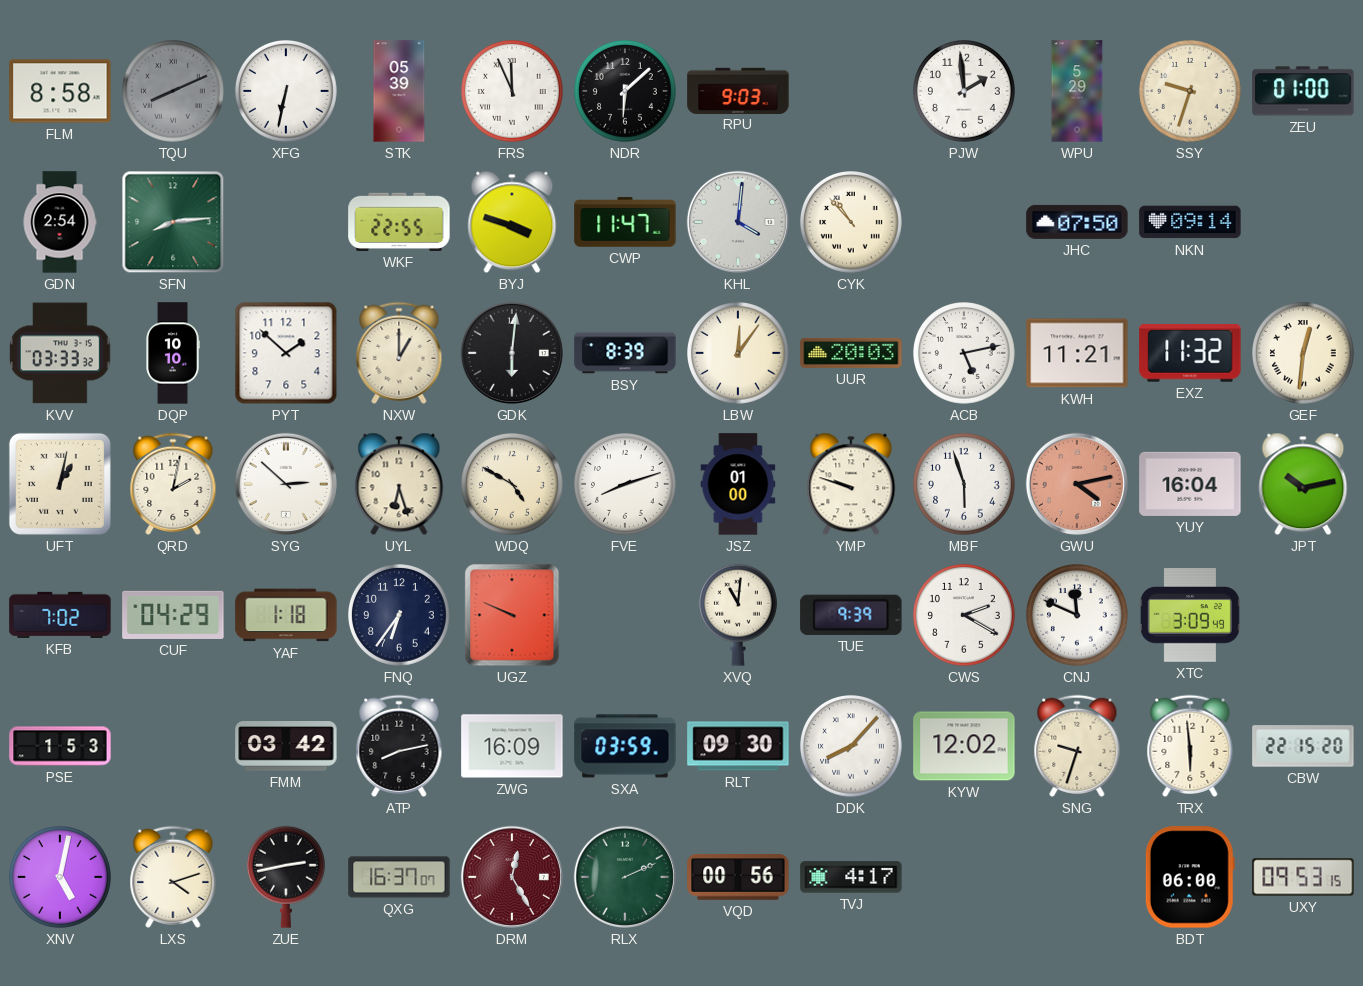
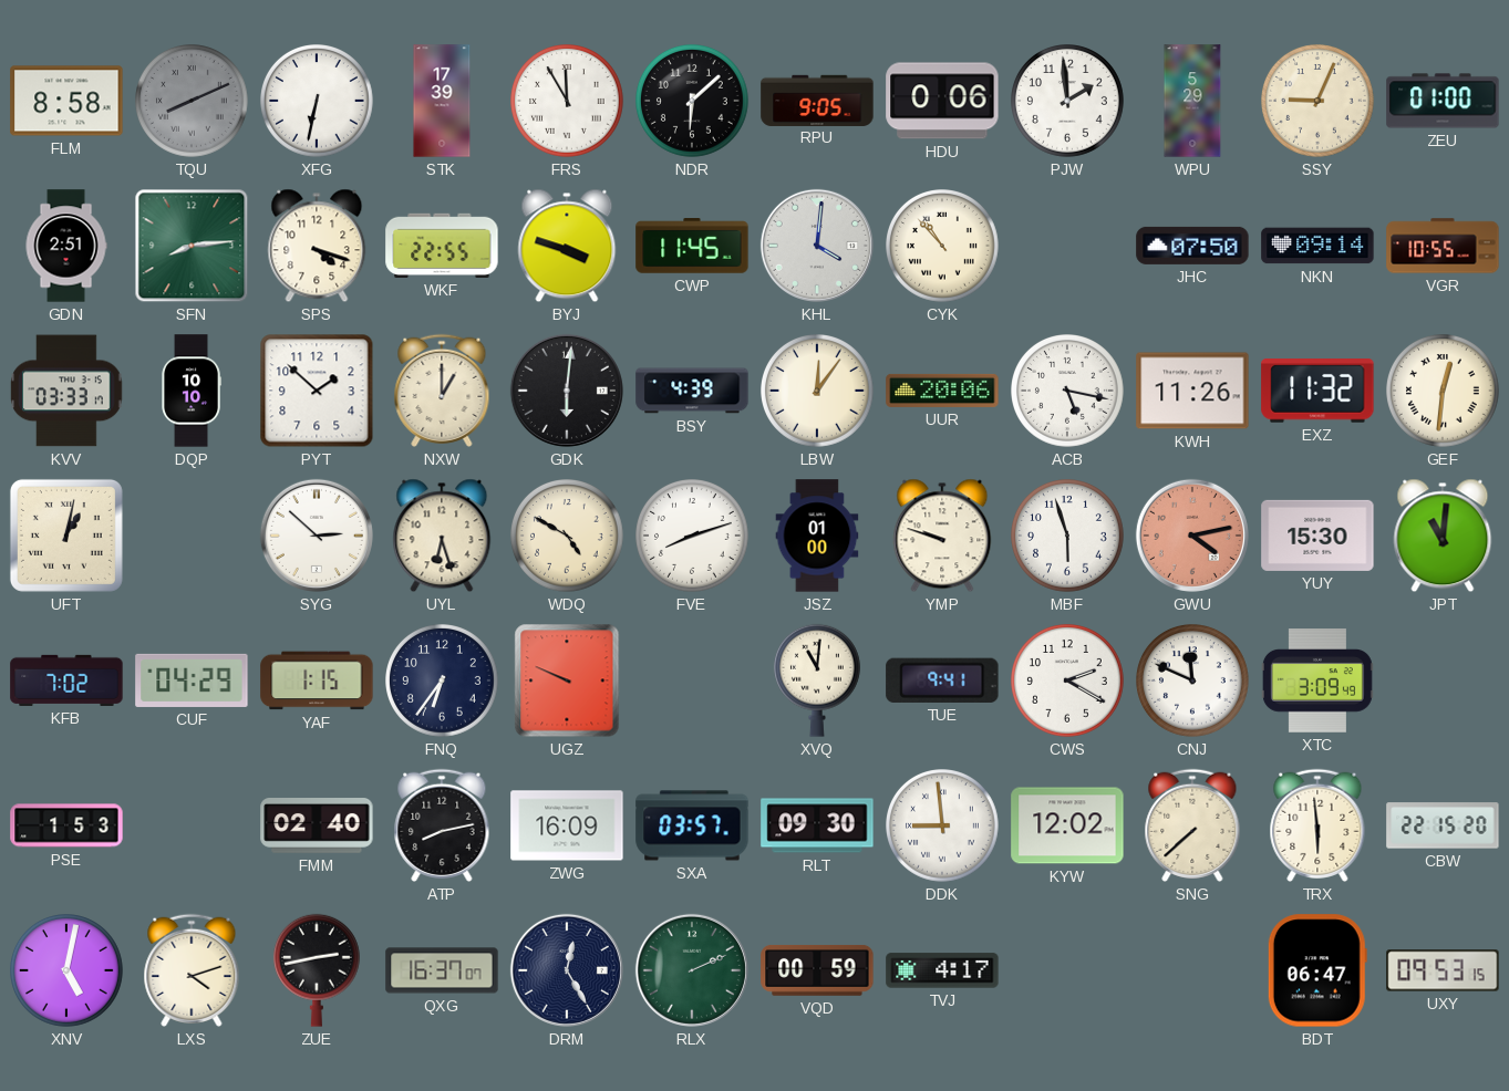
STK: 05:39 -> 17:39
FRS: 11:56 -> 11:55
RPU: 9:03 -> 9:05
HDU: none -> 0:06
SSY: 9:33 -> 9:04
GDN: 2:54 -> 2:51
SPS: none -> 4:18
CWP: 11:47 -> 11:45
VGR: none -> 10:55
KVV: 03:33:32 -> 03:33:17
BSY: 8:39 -> 4:39
UUR: 20:03 -> 20:06
ACB: 5:13 -> 5:17
KWH: 11:21 -> 11:26
QRD: 2:02 -> none
YUY: 16:04 -> 15:30
JPT: 10:13 -> 11:01
YAF: 1:18 -> 1:15
TUE: 9:39 -> 9:41
FMM: 03:42 -> 02:40
SXA: 03:59 -> 03:57
DDK: 8:07 -> 8:59
SNG: 9:33 -> 7:38
DRM dial: burgundy -> navy
VQD: 00:56 -> 00:59
BDT: 06:00 -> 06:47
